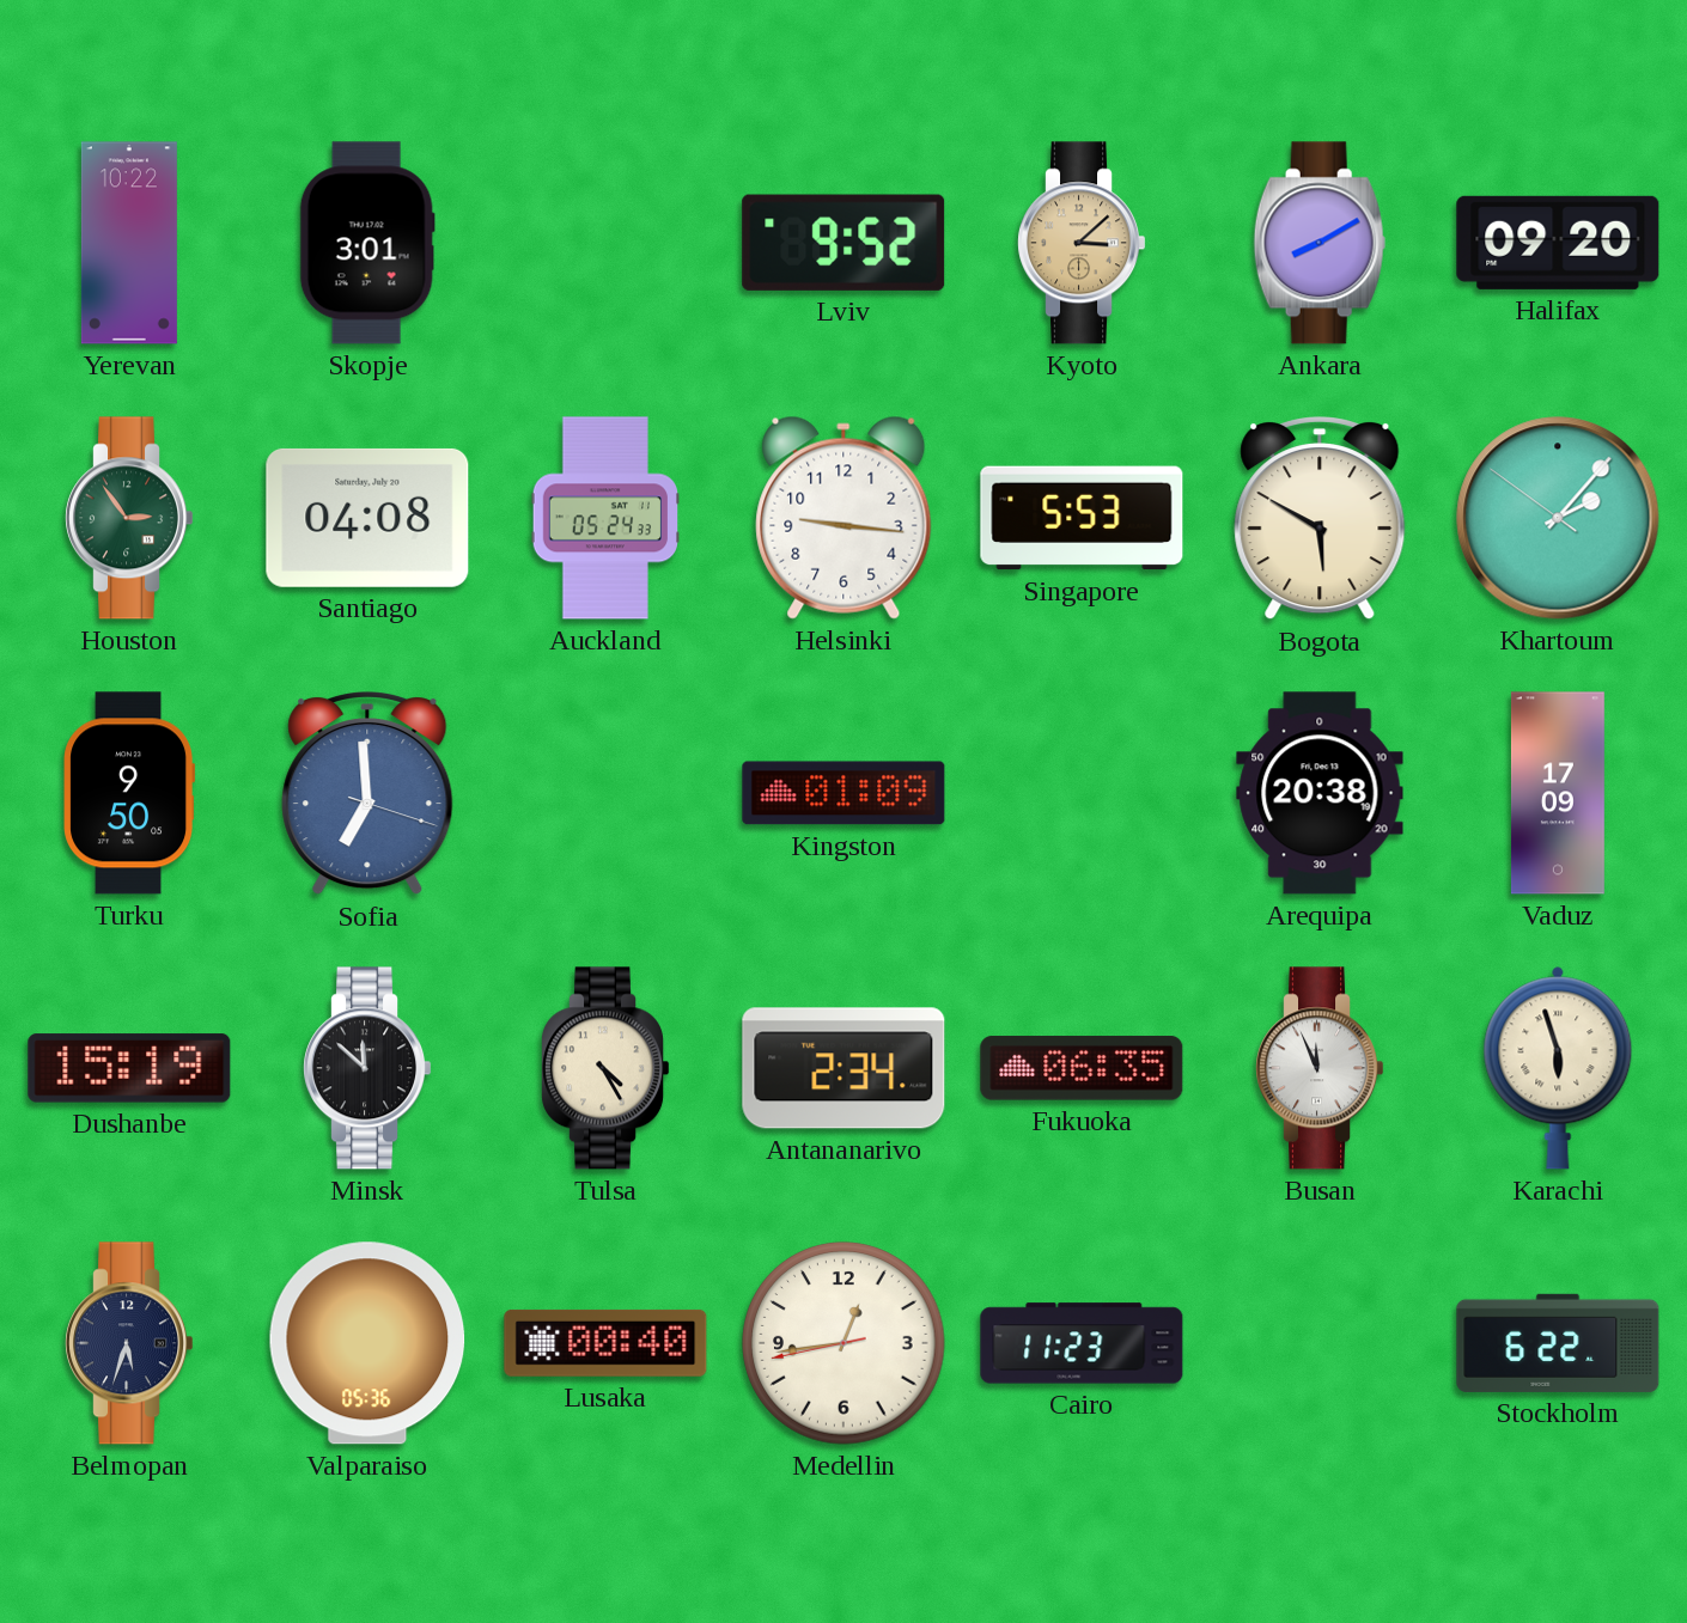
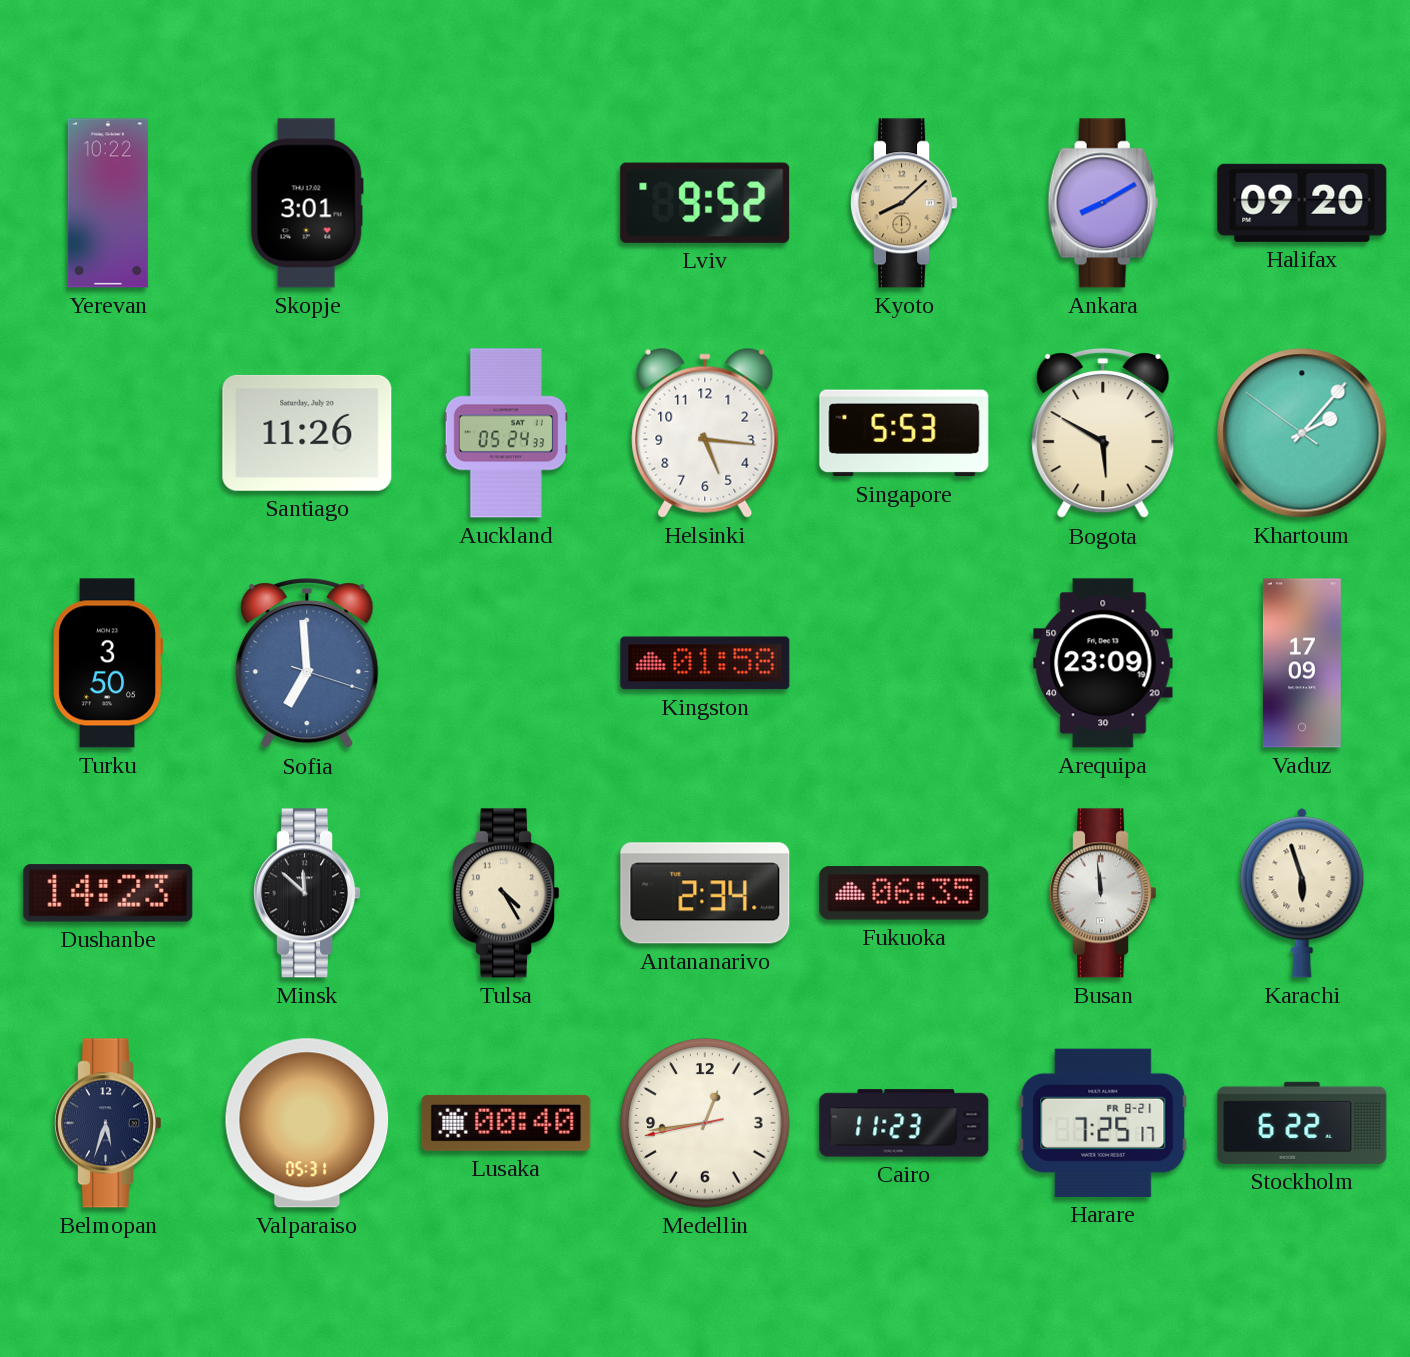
Kyoto: 3:08 -> 8:08
Houston: 2:54 -> none
Santiago: 04:08 -> 11:26
Helsinki: 9:16 -> 5:16
Turku: 9:50 -> 3:50
Kingston: 01:09 -> 01:58
Arequipa: 20:38 -> 23:09
Dushanbe: 15:19 -> 14:23
Busan: 11:56 -> 11:59
Valparaiso: 05:36 -> 05:31
Harare: none -> 7:25
